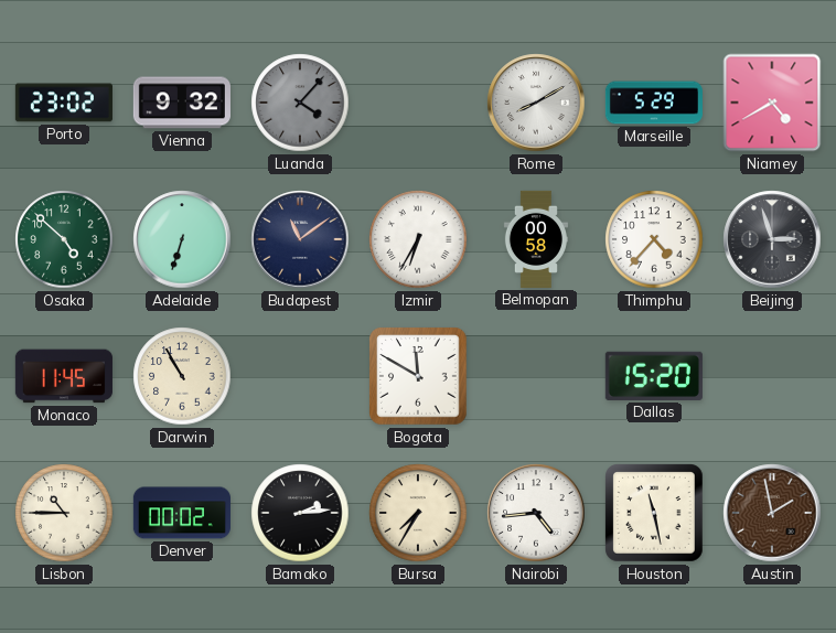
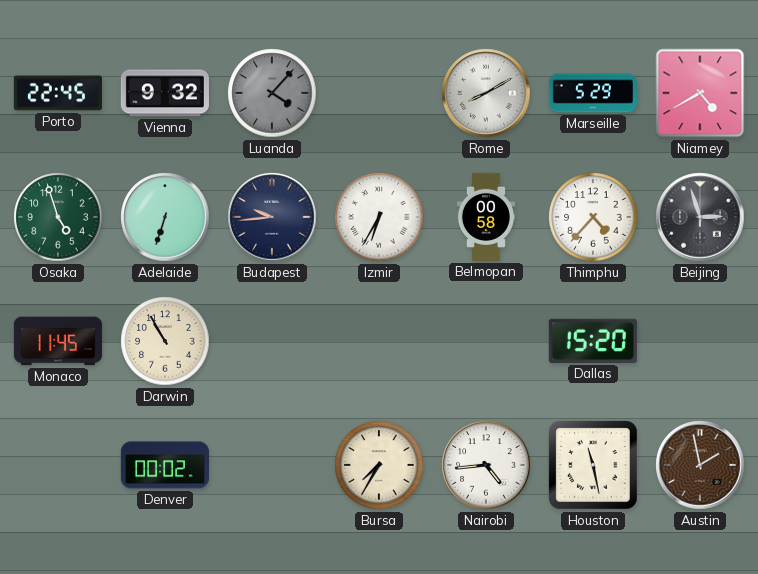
Porto: 23:02 -> 22:45
Osaka: 4:52 -> 4:57
Budapest: 11:09 -> 9:44
Bogota: 11:50 -> none
Lisbon: 10:45 -> none
Bamako: 2:14 -> none
